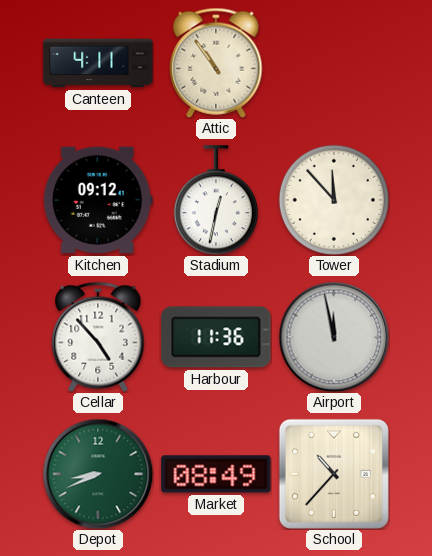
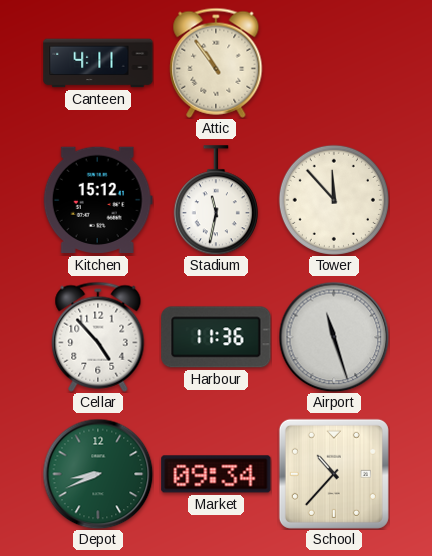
Kitchen: 09:12 -> 15:12
Stadium: 12:32 -> 11:32
Airport: 11:58 -> 11:27
Market: 08:49 -> 09:34
